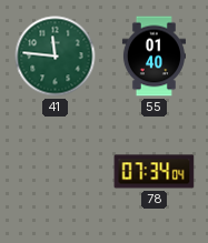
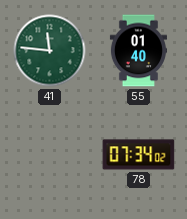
78: 07:34:04 -> 07:34:02
